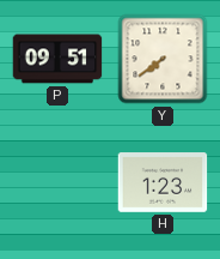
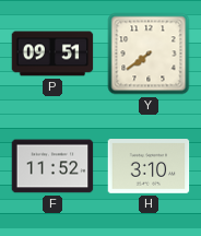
F: none -> 11:52
H: 1:23 -> 3:10
